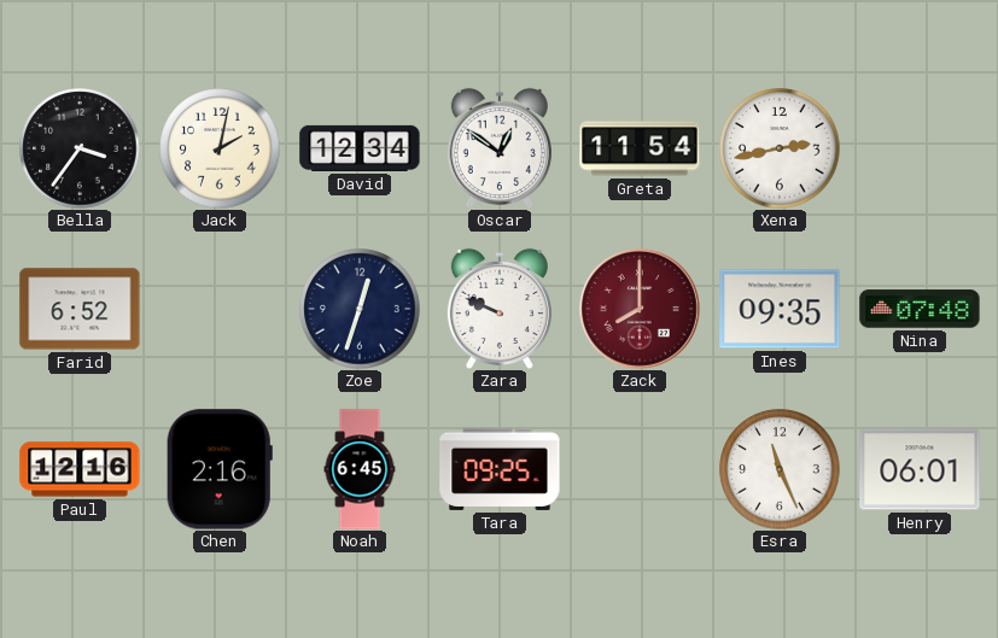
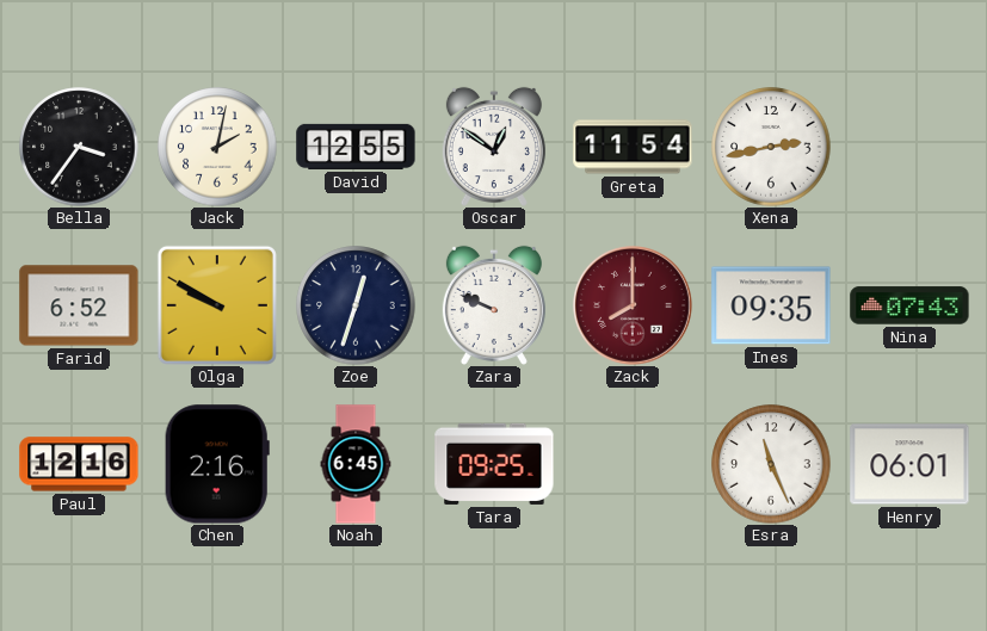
David: 12:34 -> 12:55
Olga: none -> 9:50
Nina: 07:48 -> 07:43
